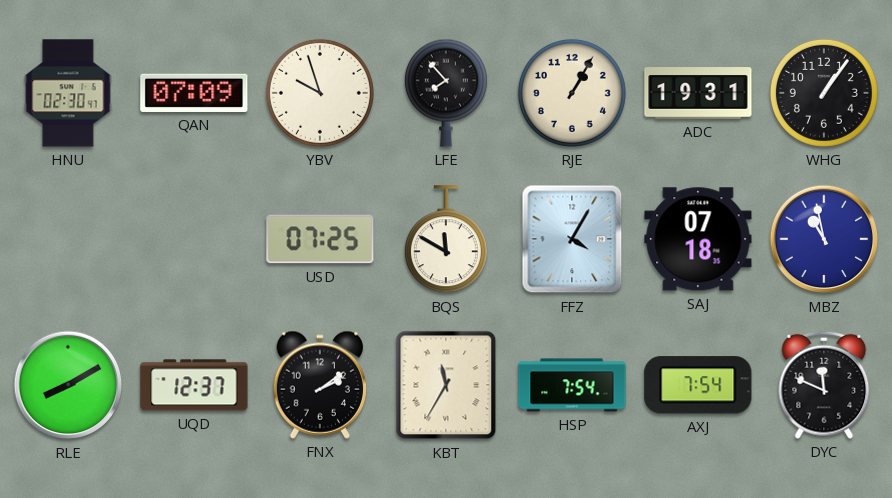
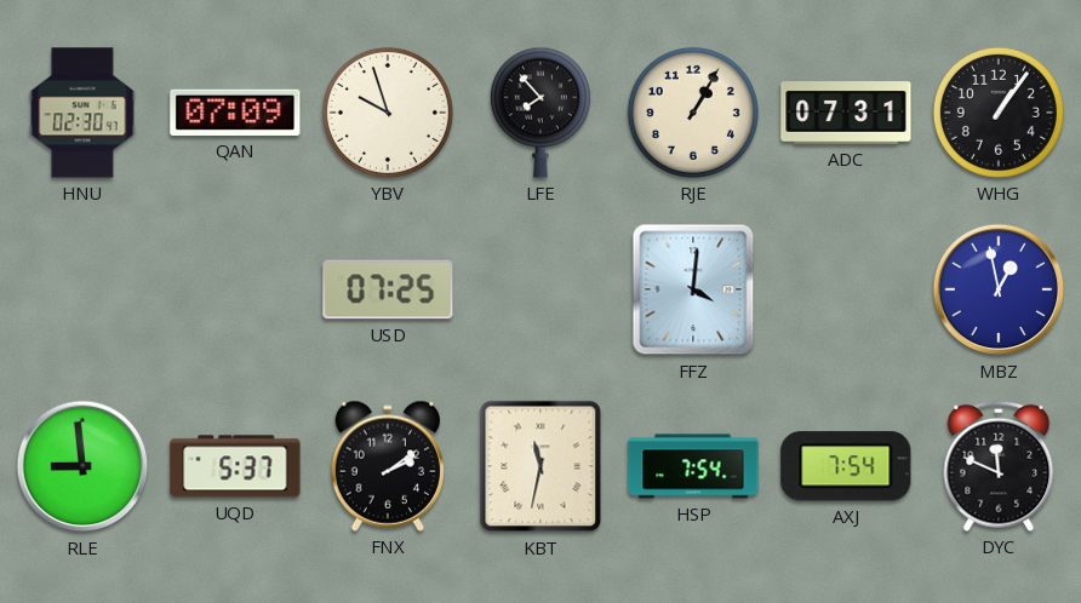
ADC: 19:31 -> 07:31
BQS: 11:50 -> none
FFZ: 4:05 -> 4:01
SAJ: 07:18 -> none
MBZ: 10:58 -> 12:58
RLE: 8:10 -> 8:59
UQD: 12:37 -> 5:37
KBT: 11:35 -> 11:32
